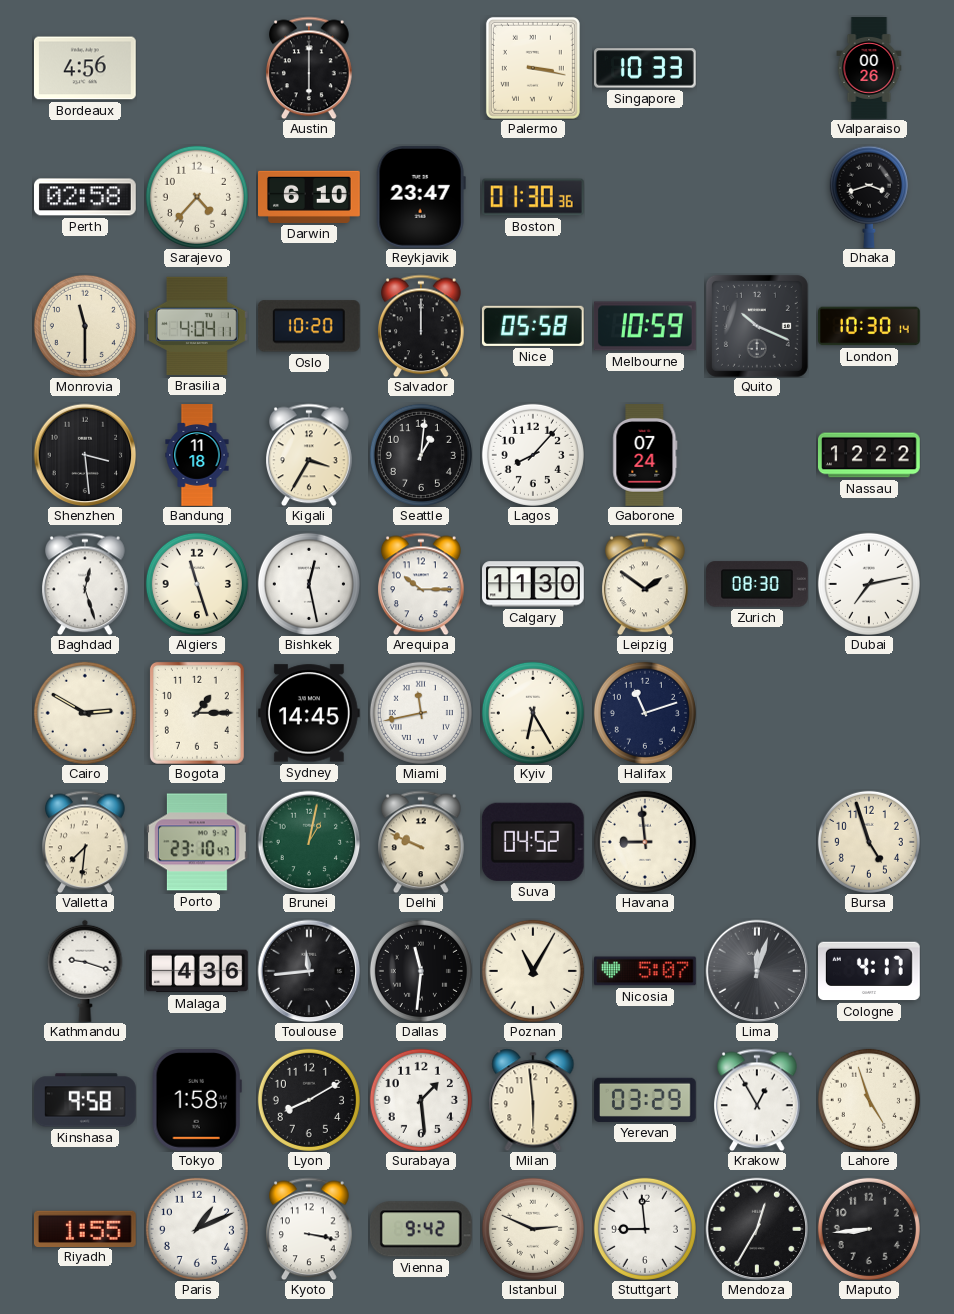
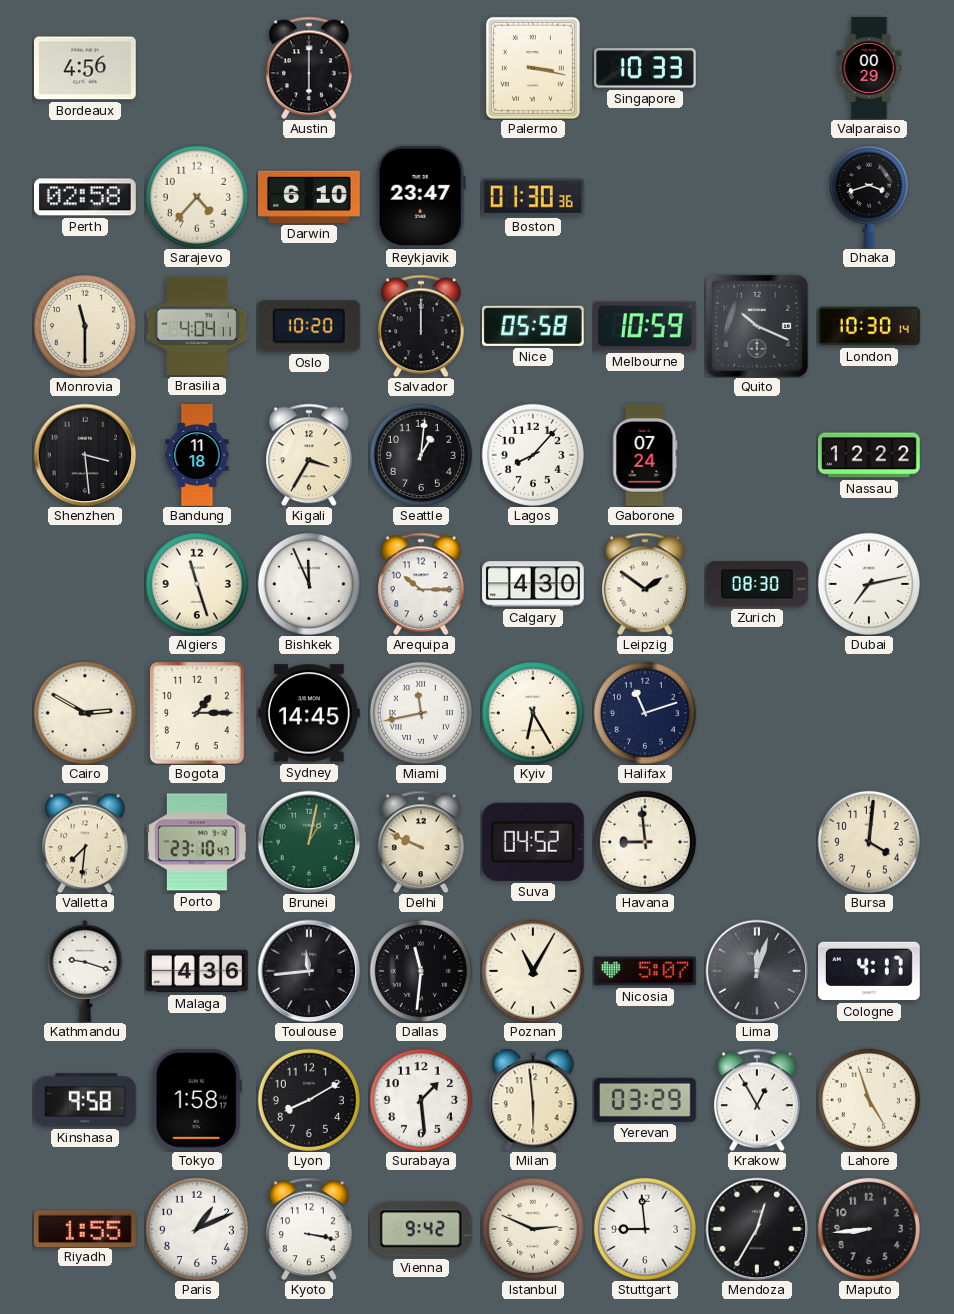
Valparaiso: 00:26 -> 00:29
Baghdad: 12:27 -> none
Bishkek: 12:28 -> 11:56
Calgary: 11:30 -> 4:30
Bursa: 4:57 -> 4:01
